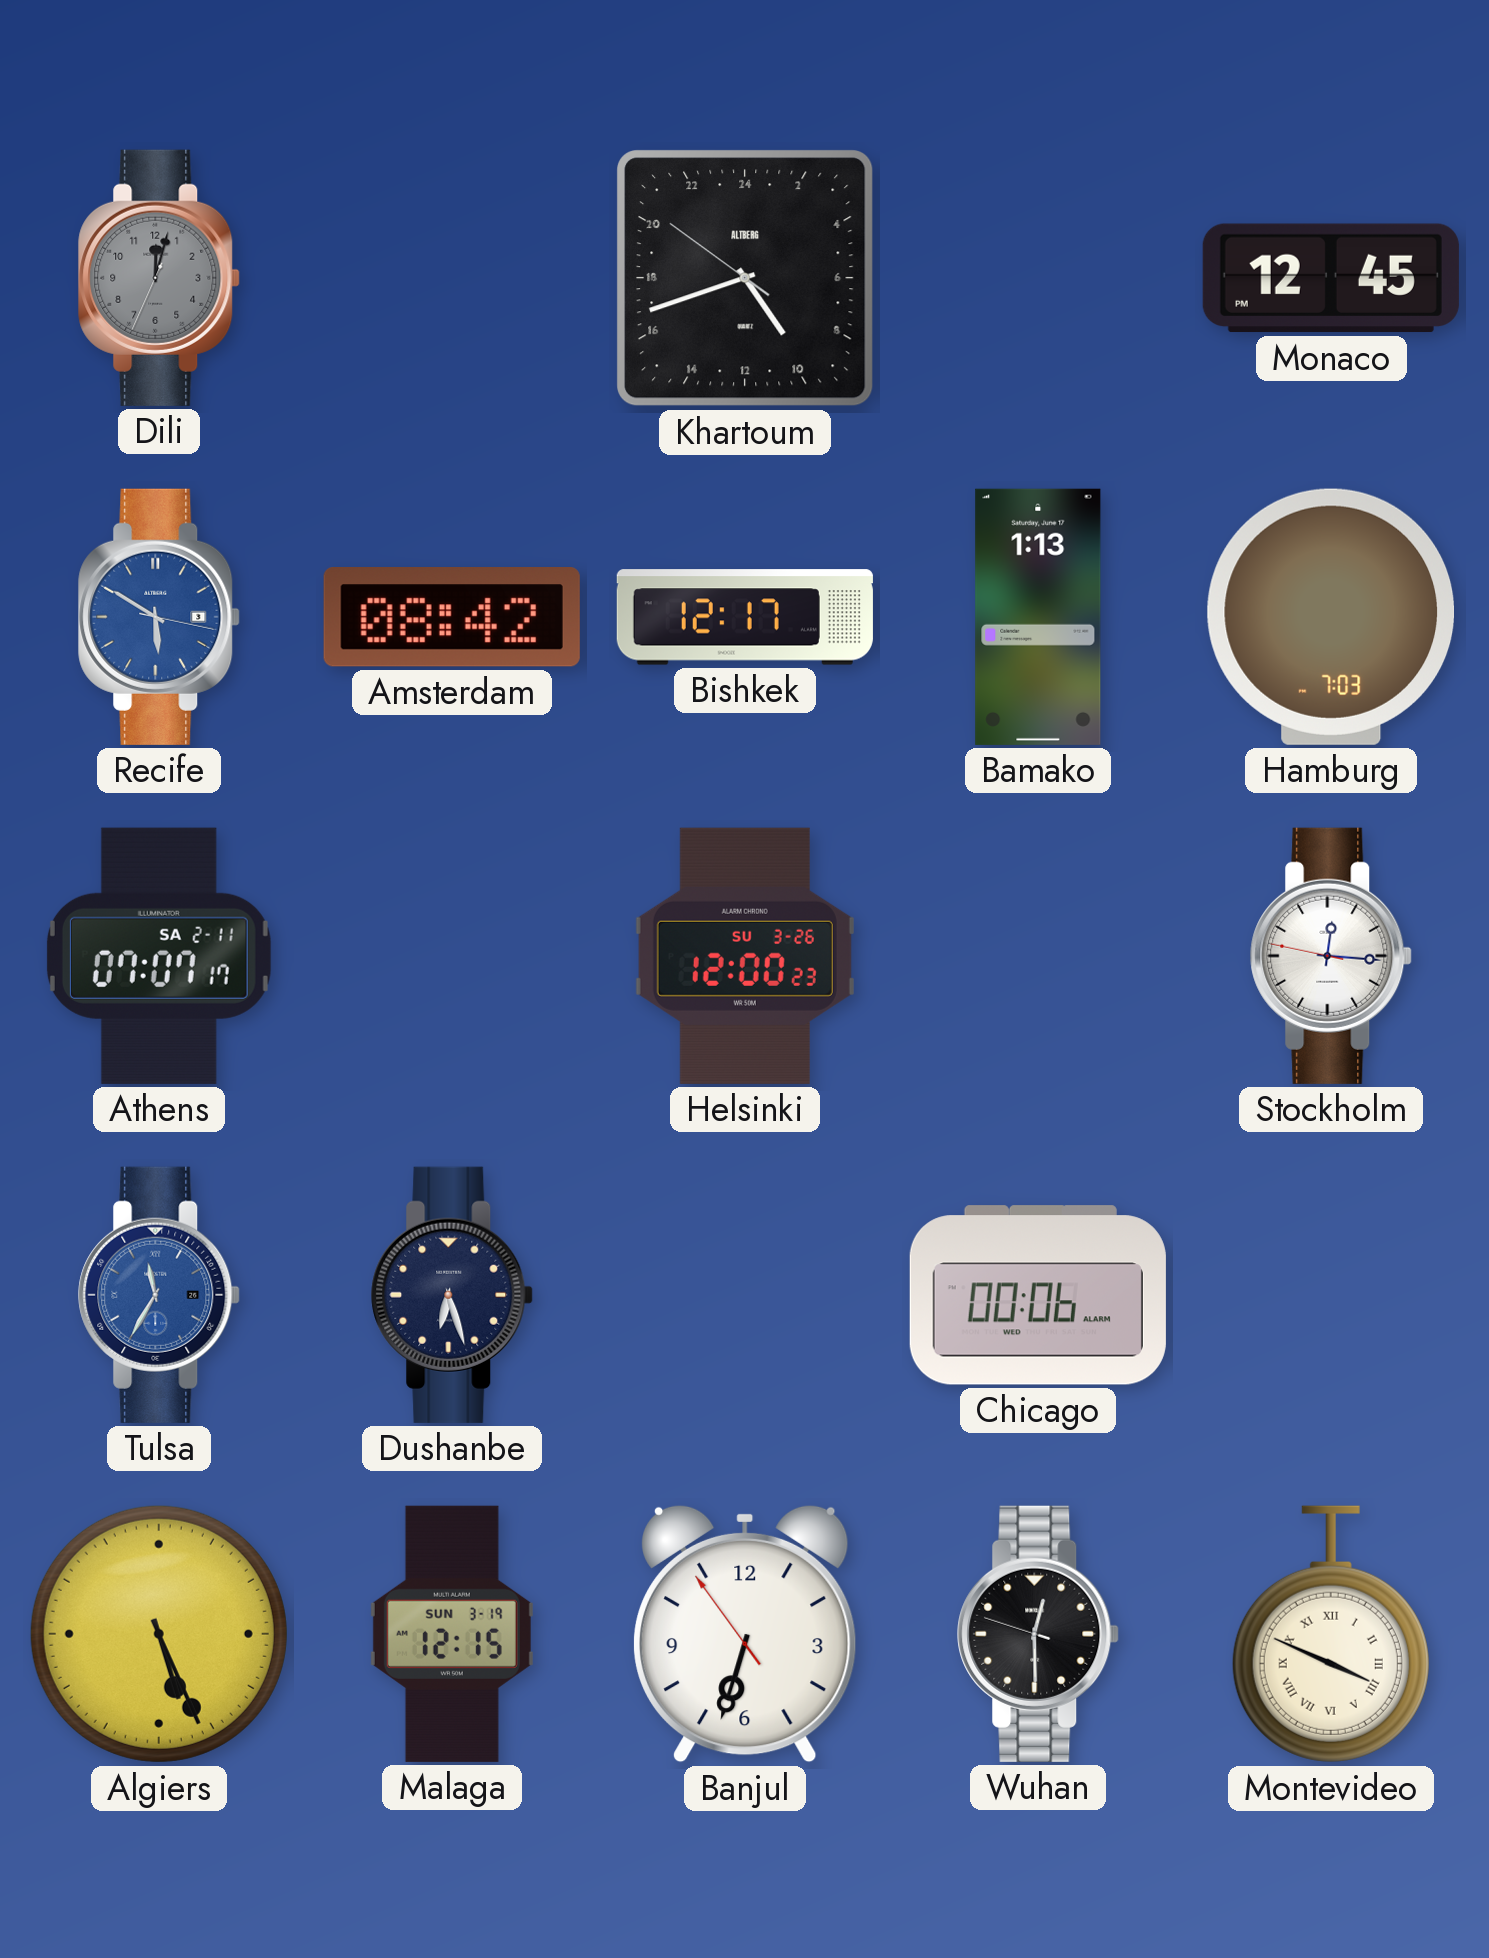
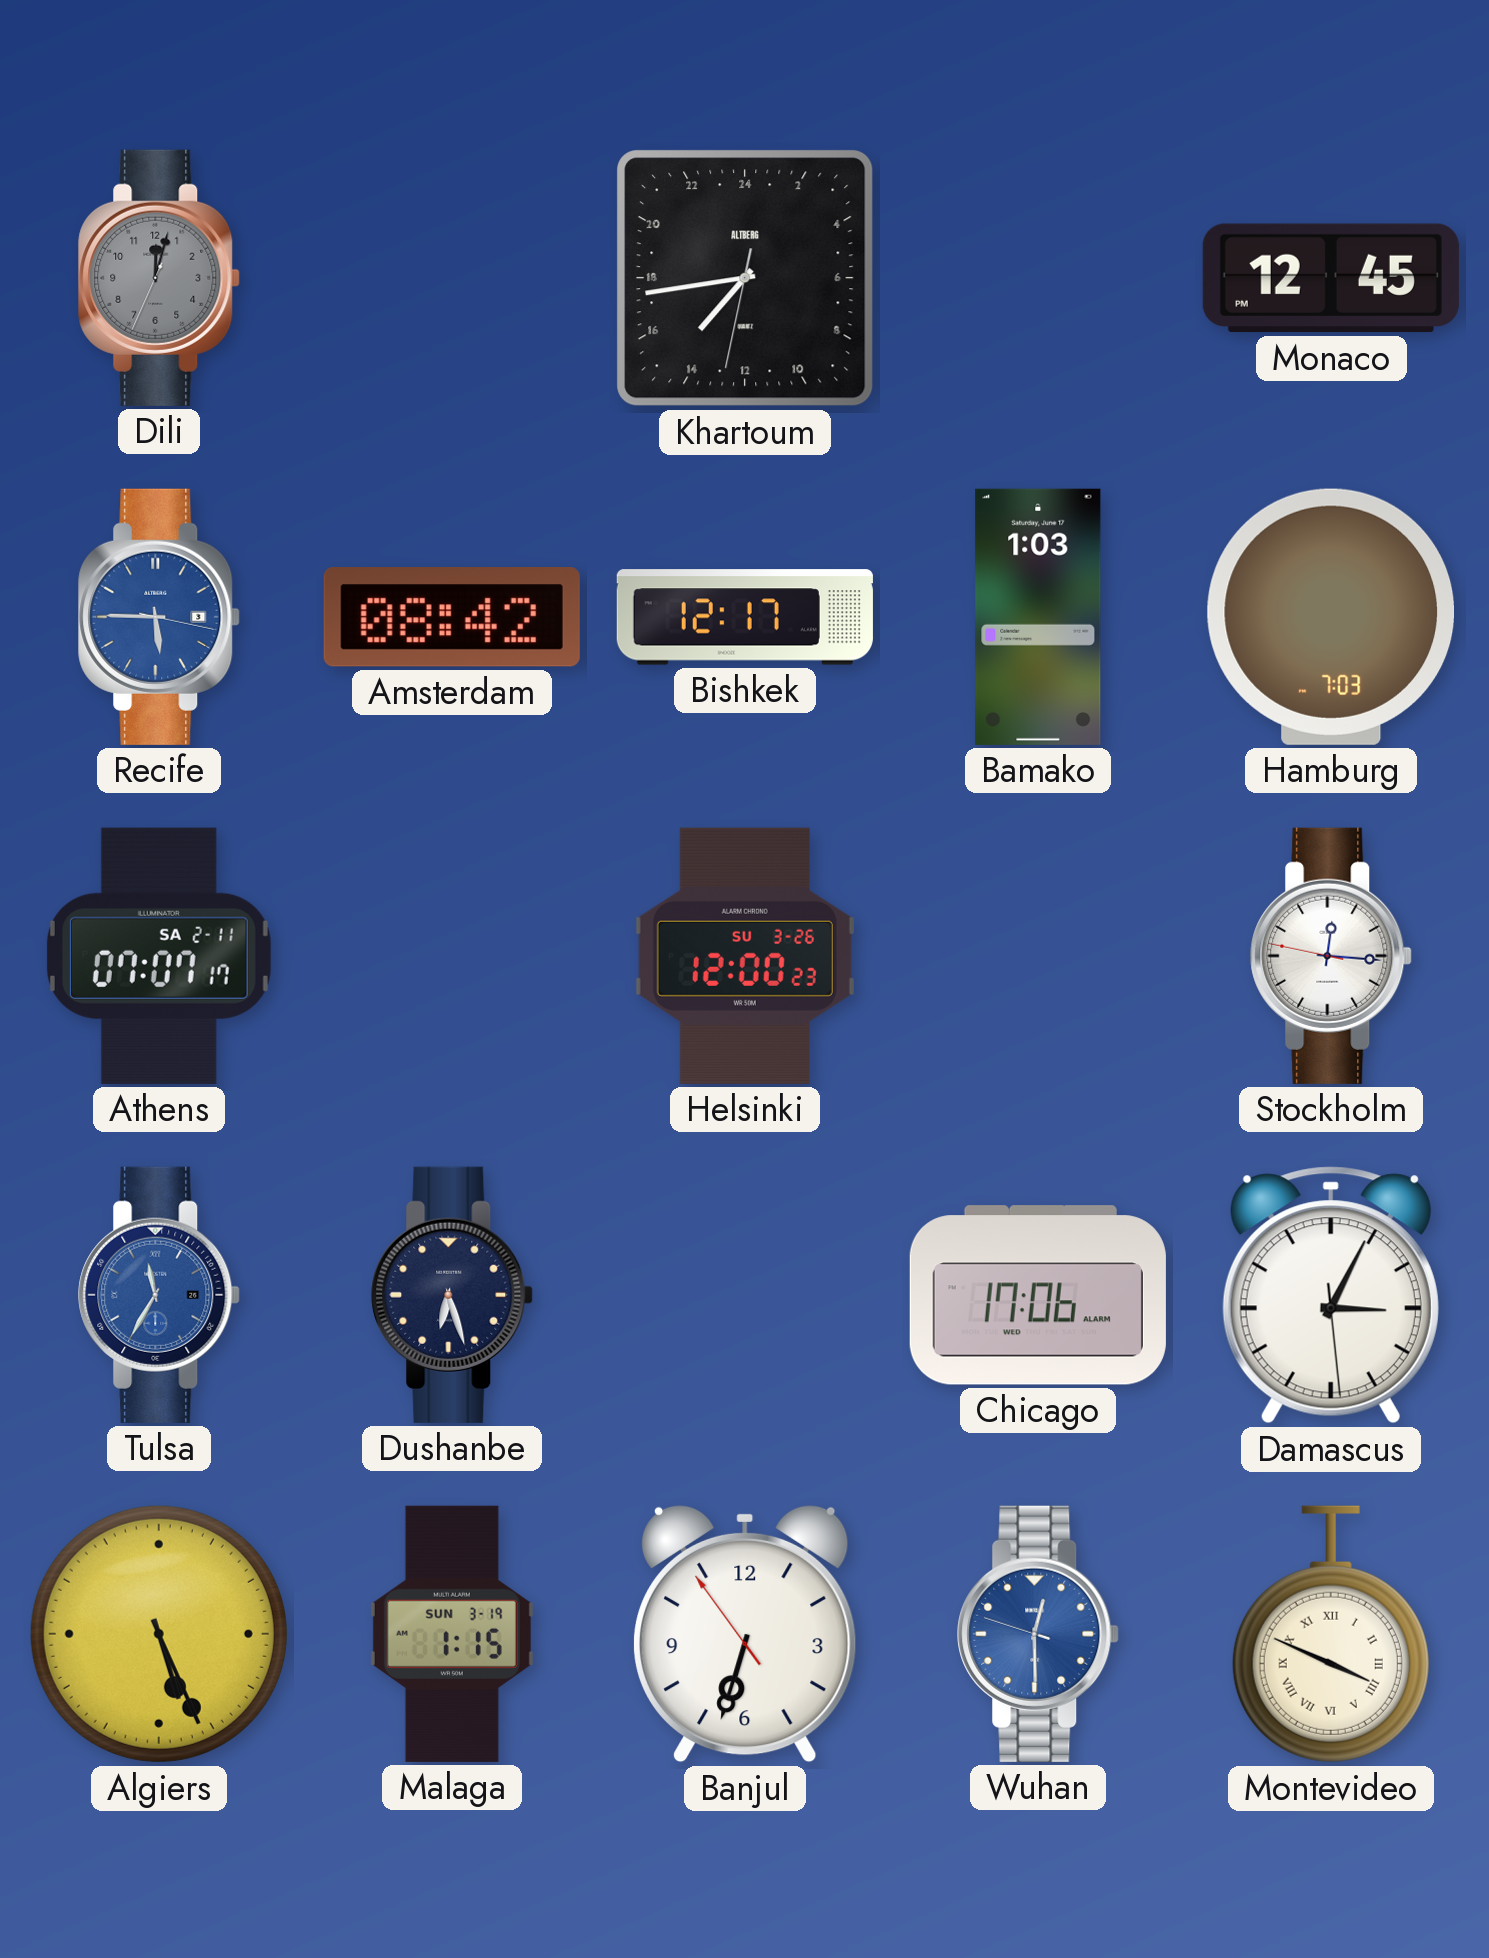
Khartoum: 9:41 -> 14:43
Recife: 5:50 -> 5:45
Bamako: 1:13 -> 1:03
Chicago: 00:06 -> 17:06
Damascus: none -> 3:04
Malaga: 12:15 -> 1:15
Wuhan dial: black -> blue
